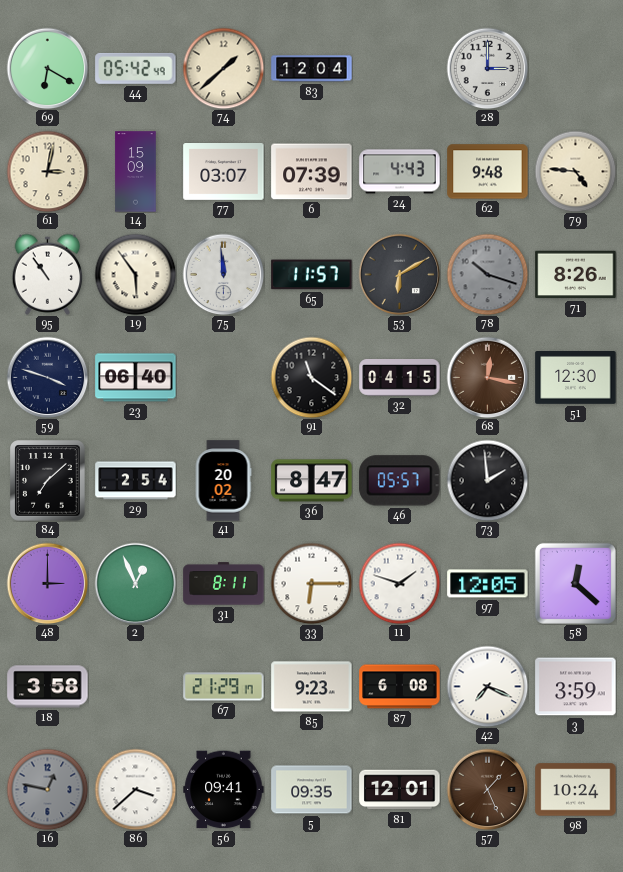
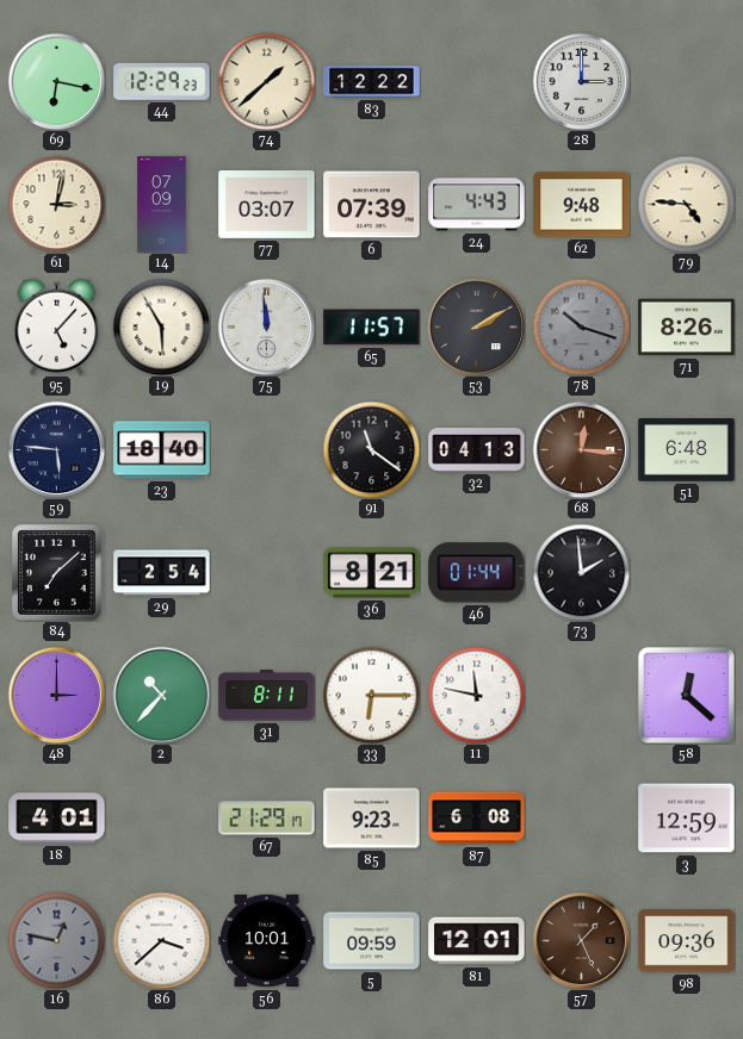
69: 6:20 -> 6:17
44: 05:42 -> 12:29
83: 12:04 -> 12:22
14: 15:09 -> 07:09
95: 10:54 -> 5:07
19: 5:54 -> 5:55
53: 6:10 -> 2:10
59: 3:48 -> 5:46
23: 06:40 -> 18:40
32: 04:15 -> 04:13
68: 12:17 -> 12:16
51: 12:30 -> 6:48
41: 20:02 -> none
36: 8:47 -> 8:21
46: 05:57 -> 01:44
2: 12:56 -> 10:37
11: 1:48 -> 11:47
97: 12:05 -> none
18: 3:58 -> 4:01
42: 7:19 -> none
3: 3:59 -> 12:59
56: 09:41 -> 10:01
5: 09:35 -> 09:59
98: 10:24 -> 09:36
